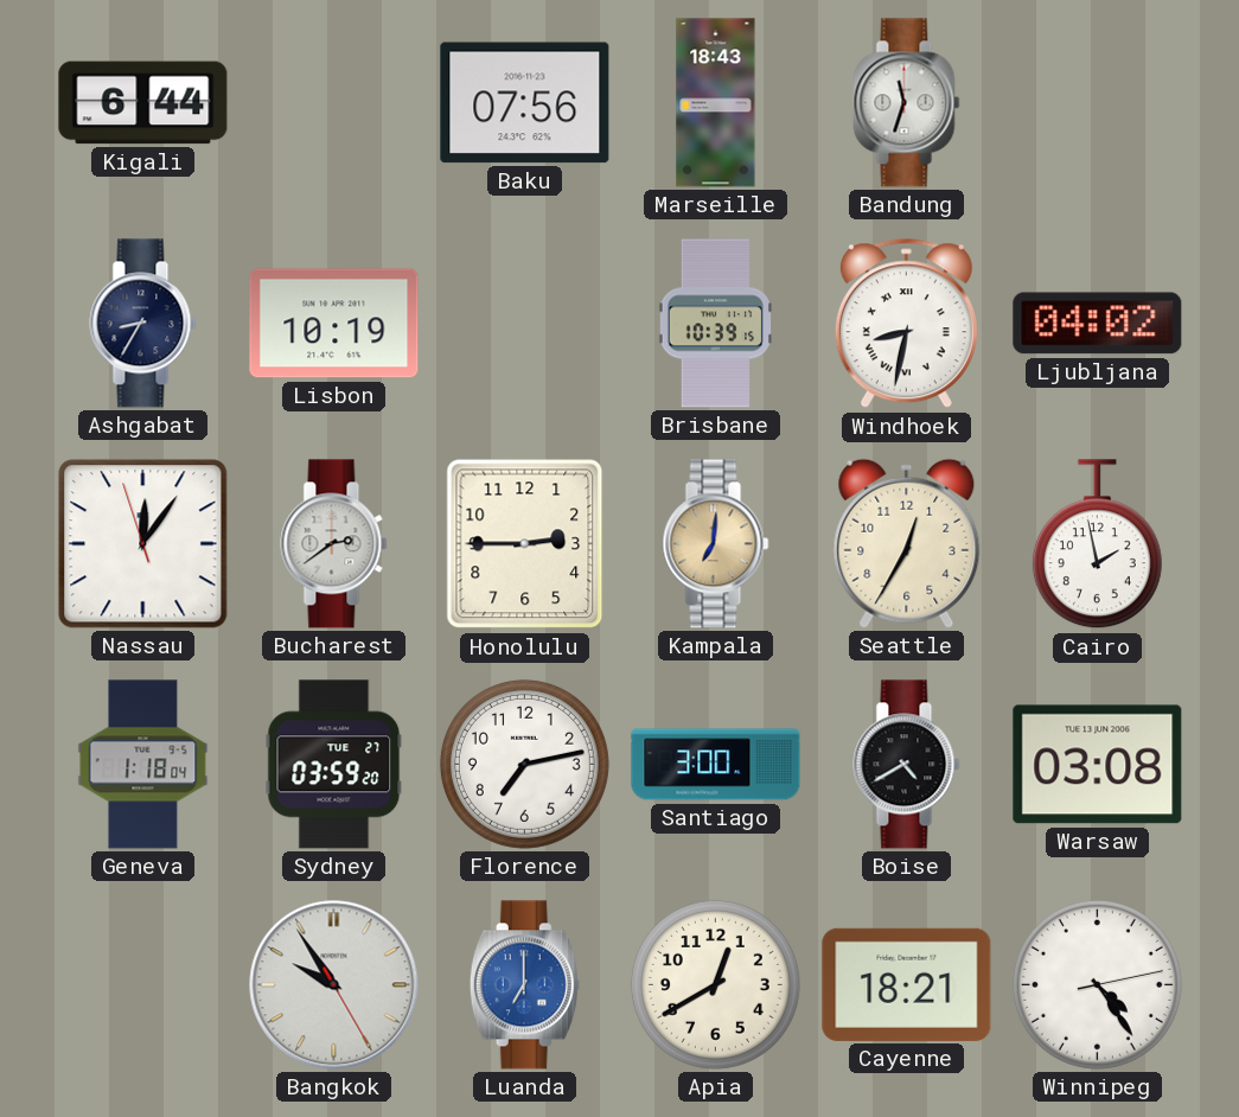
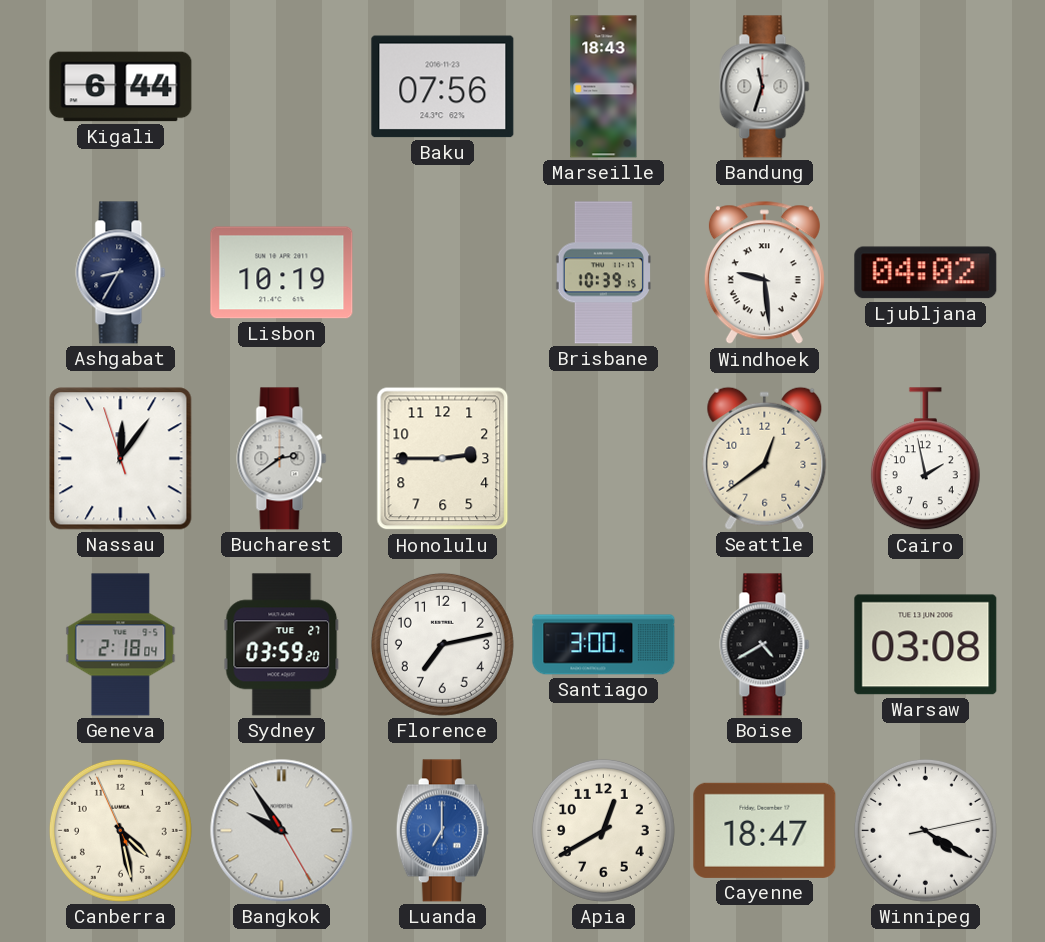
Windhoek: 8:32 -> 9:29
Kampala: 7:01 -> none
Seattle: 12:35 -> 12:39
Geneva: 1:18 -> 2:18
Canberra: none -> 4:27
Cayenne: 18:21 -> 18:47
Winnipeg: 4:24 -> 4:20
